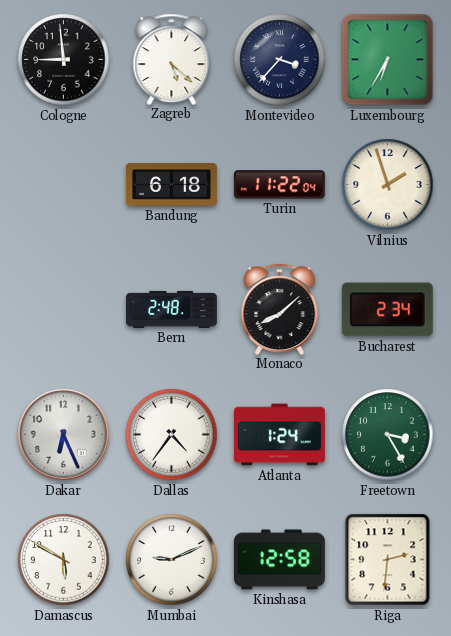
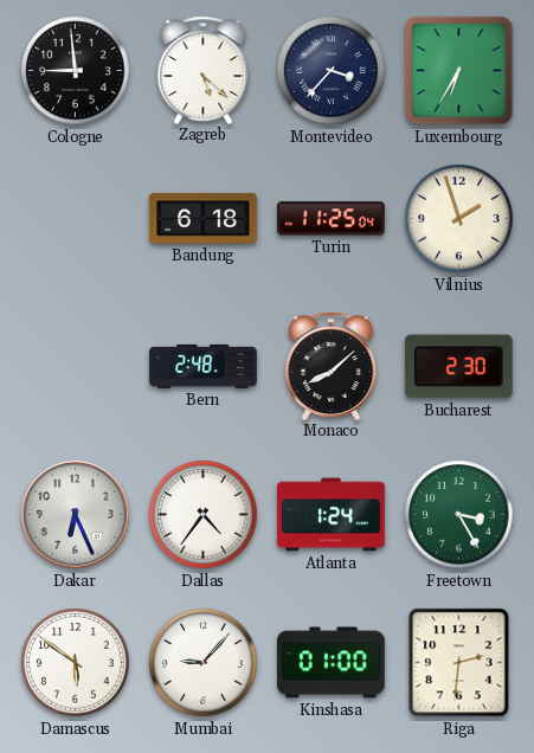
Turin: 11:22 -> 11:25
Bucharest: 2:34 -> 2:30
Damascus: 5:50 -> 5:51
Mumbai: 9:11 -> 9:07
Kinshasa: 12:58 -> 01:00
